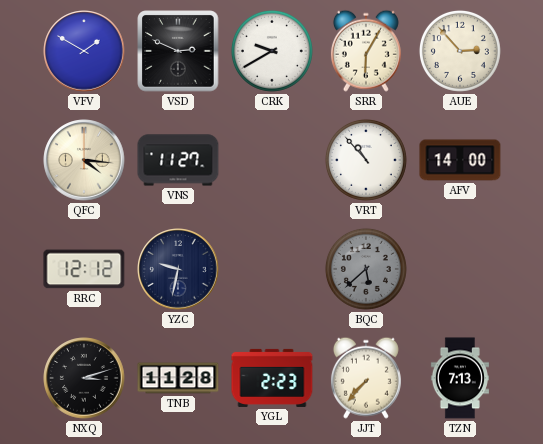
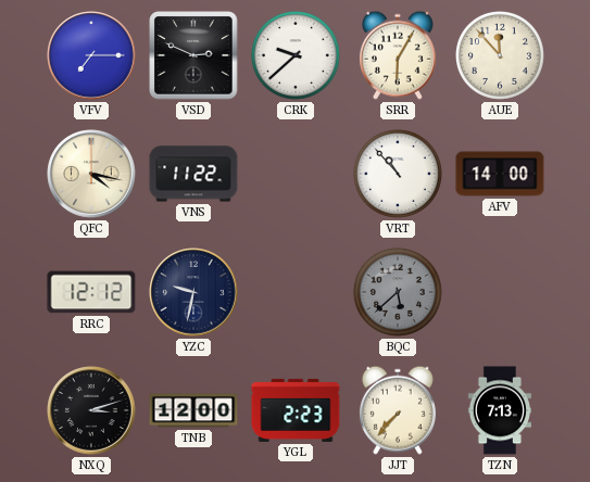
VFV: 1:50 -> 7:15
CRK: 9:40 -> 9:38
AUE: 2:53 -> 11:53
QFC: 4:16 -> 4:17
VNS: 11:27 -> 11:22
TNB: 11:28 -> 12:00
